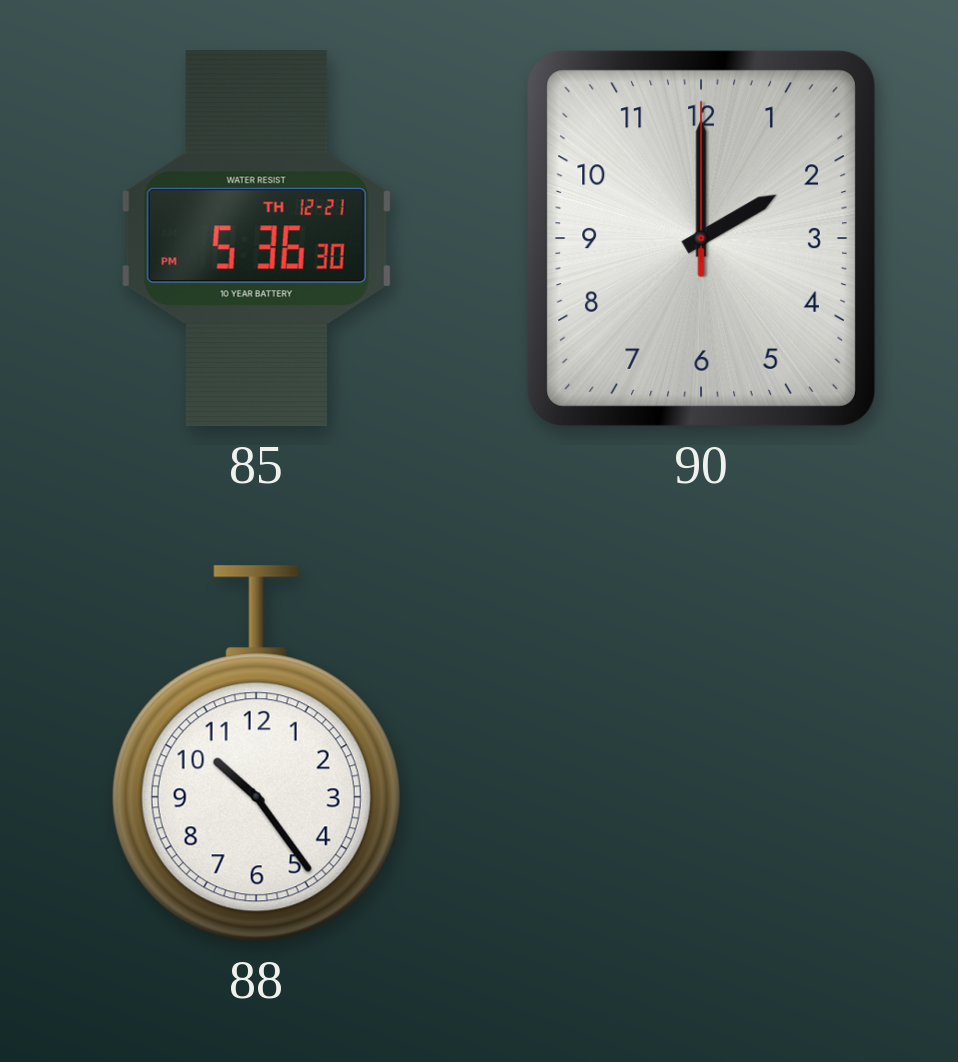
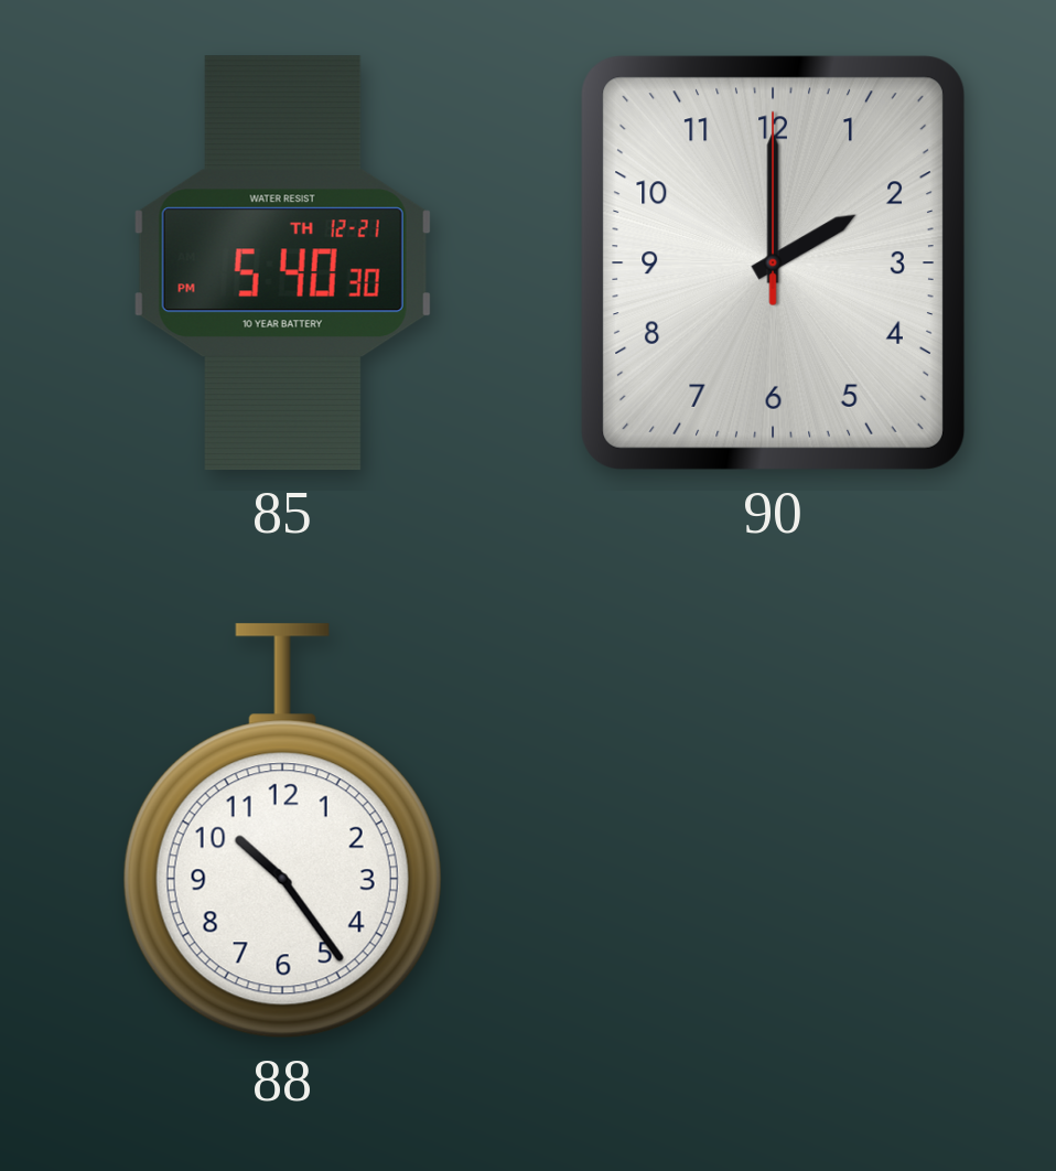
85: 5:36 -> 5:40
